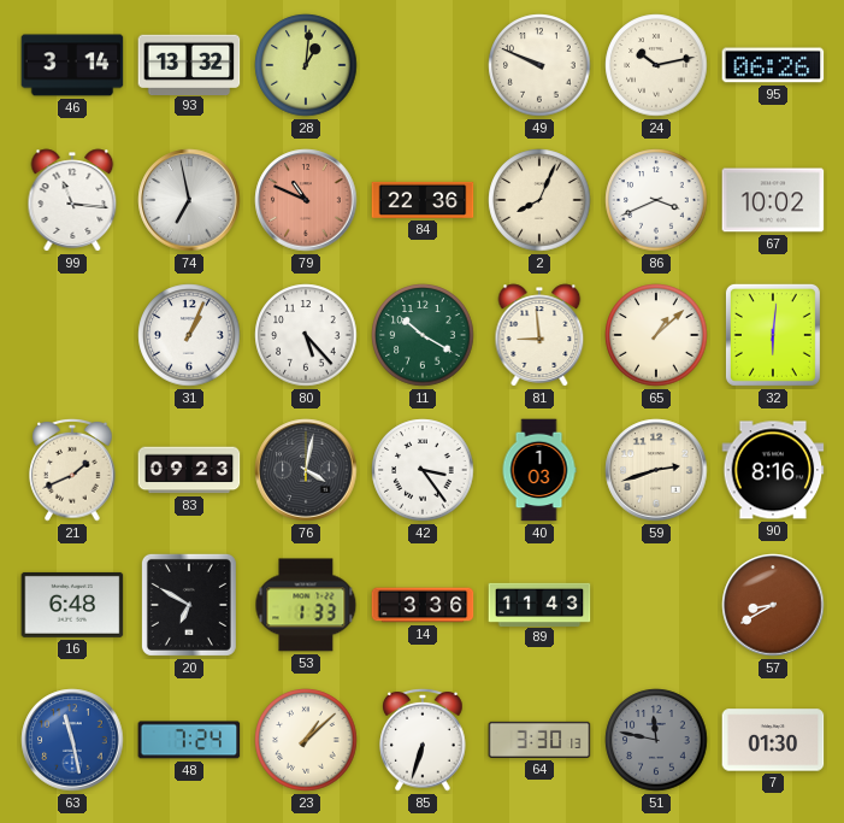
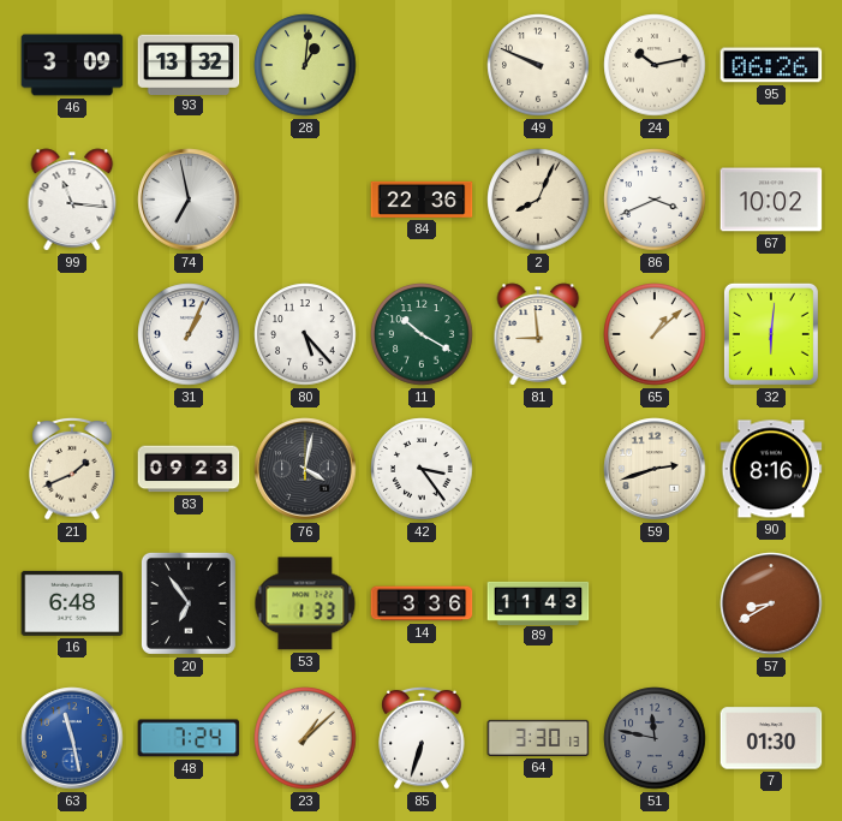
46: 3:14 -> 3:09
79: 10:49 -> none
40: 1:03 -> none
20: 6:50 -> 6:54
